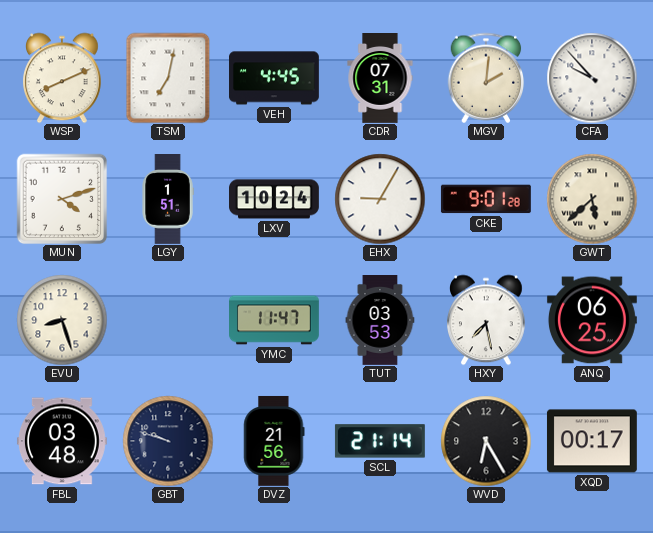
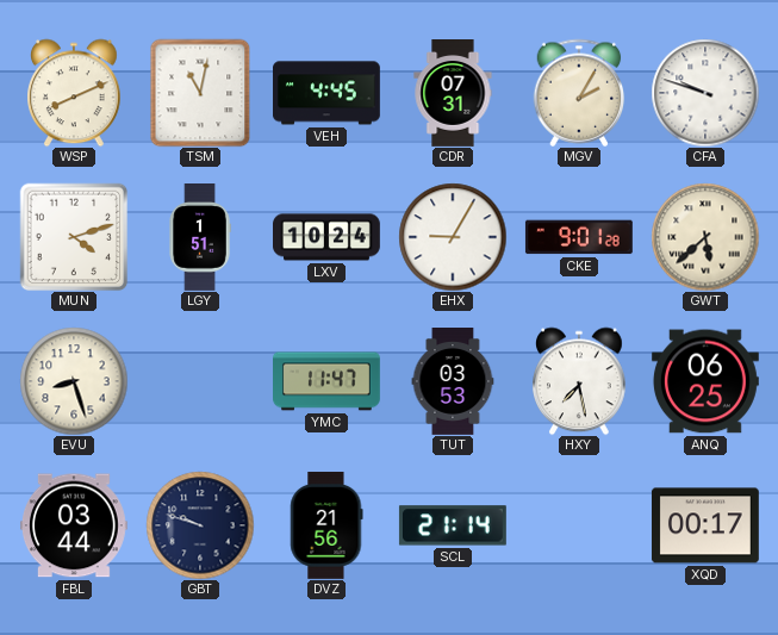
TSM: 7:02 -> 11:02
MGV: 2:01 -> 2:05
CFA: 9:53 -> 9:48
FBL: 03:48 -> 03:44
WVD: 6:25 -> none
